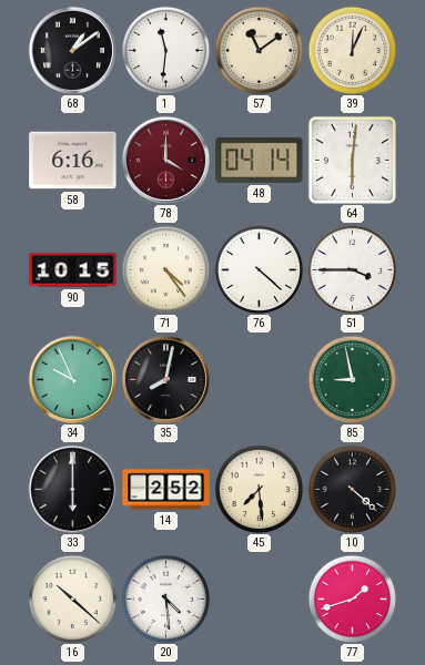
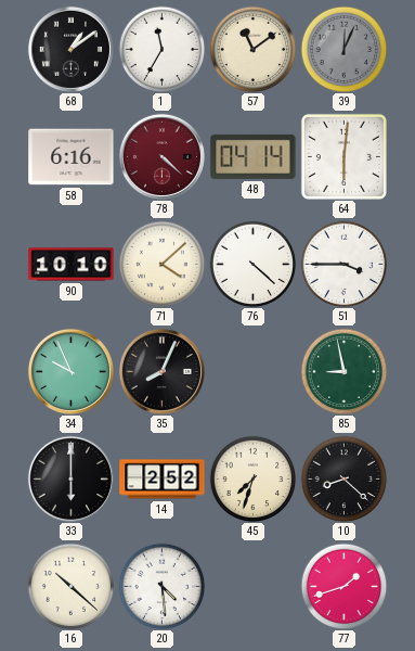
1: 11:31 -> 11:35
39 dial: cream -> grey
78: 4:00 -> 4:22
90: 10:15 -> 10:10
71: 4:24 -> 4:08
35: 8:02 -> 8:04
45: 7:29 -> 7:33
10: 4:22 -> 8:22
